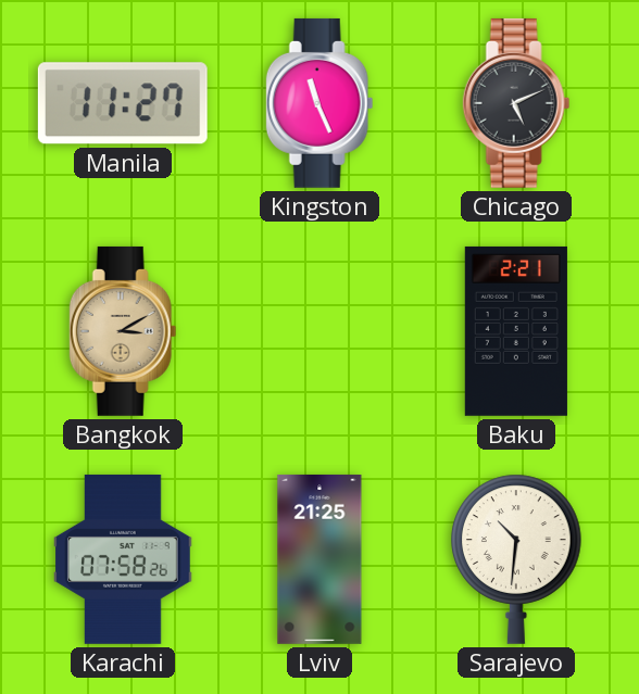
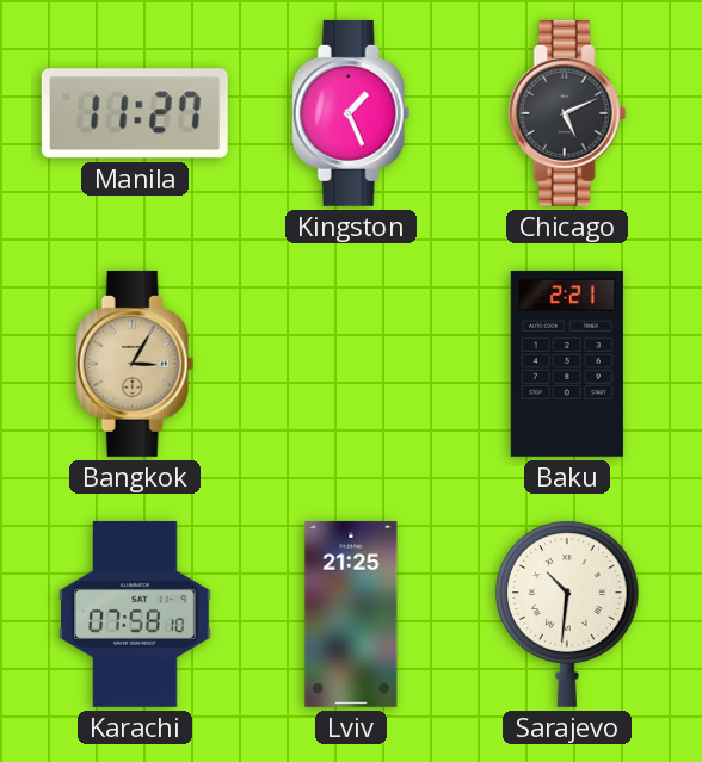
Kingston: 11:26 -> 1:26
Bangkok: 3:10 -> 3:05
Karachi: 07:58:26 -> 07:58:10
